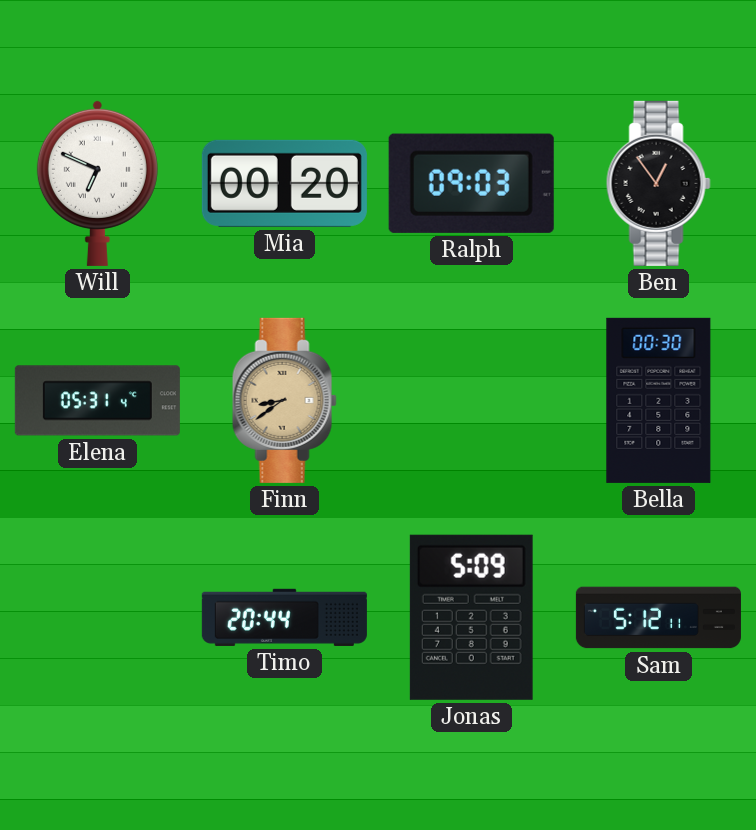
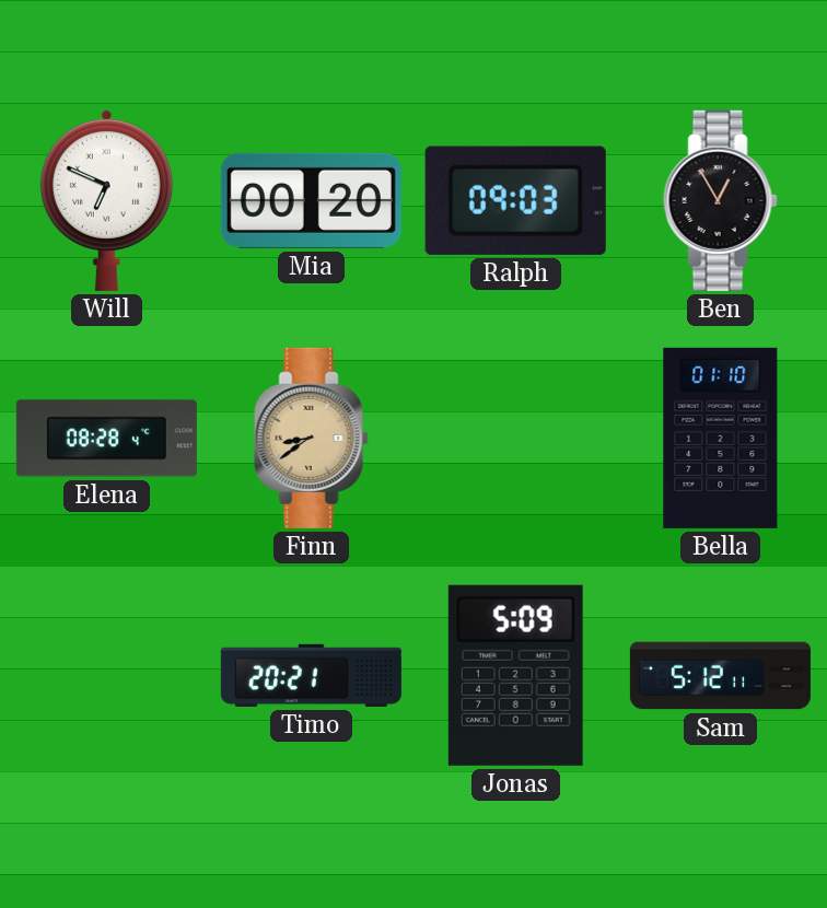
Ben: 12:54 -> 12:55
Elena: 05:31 -> 08:28
Bella: 00:30 -> 01:10
Timo: 20:44 -> 20:21
